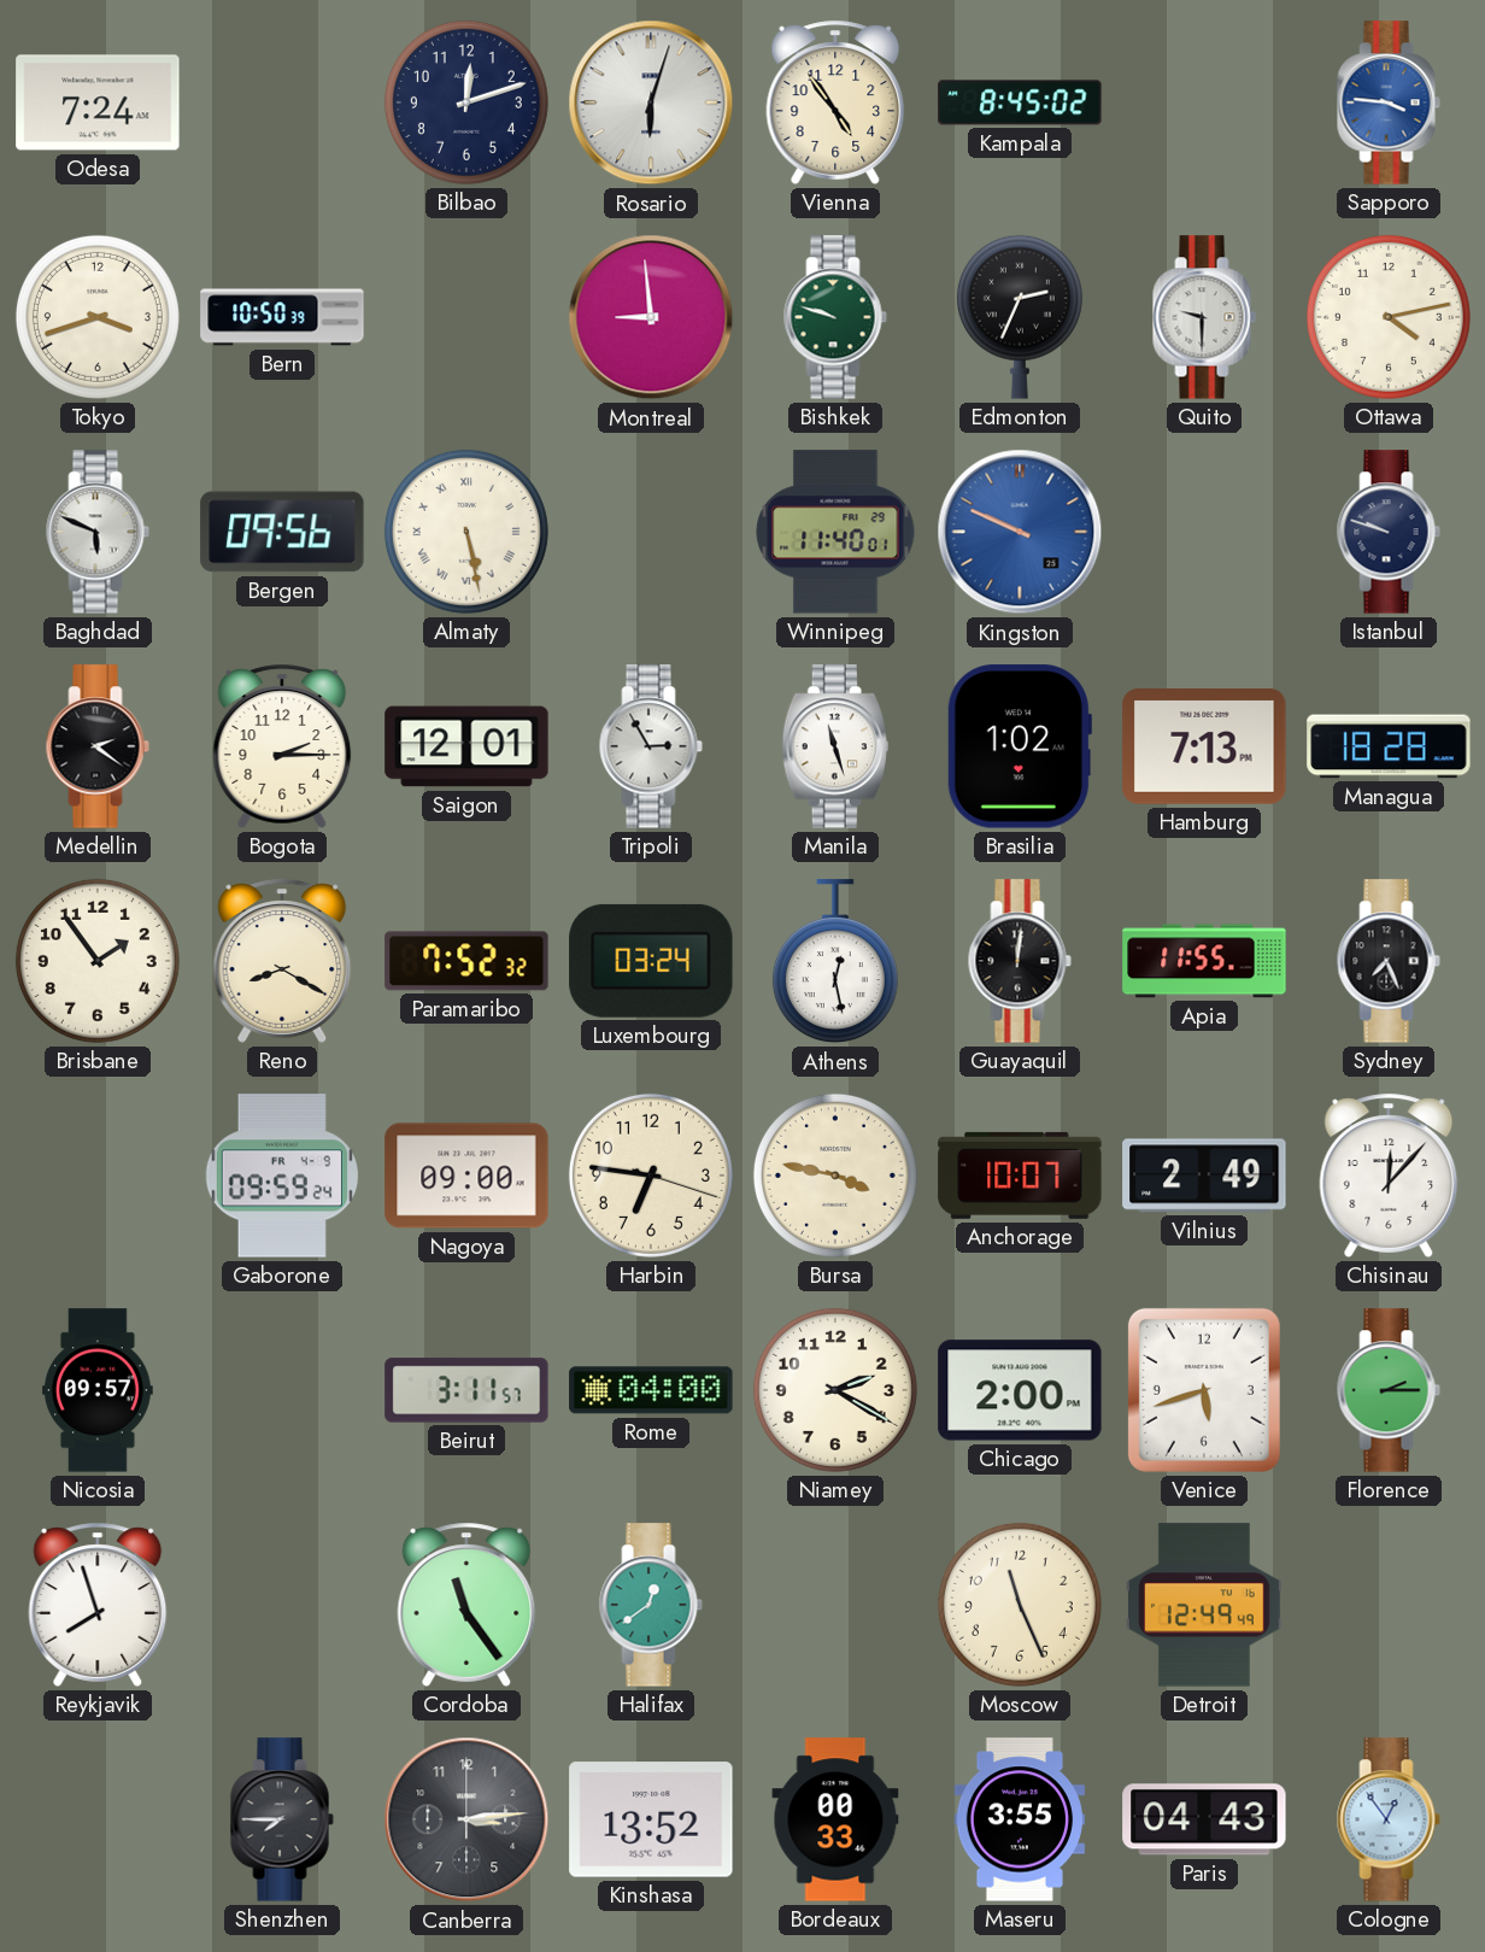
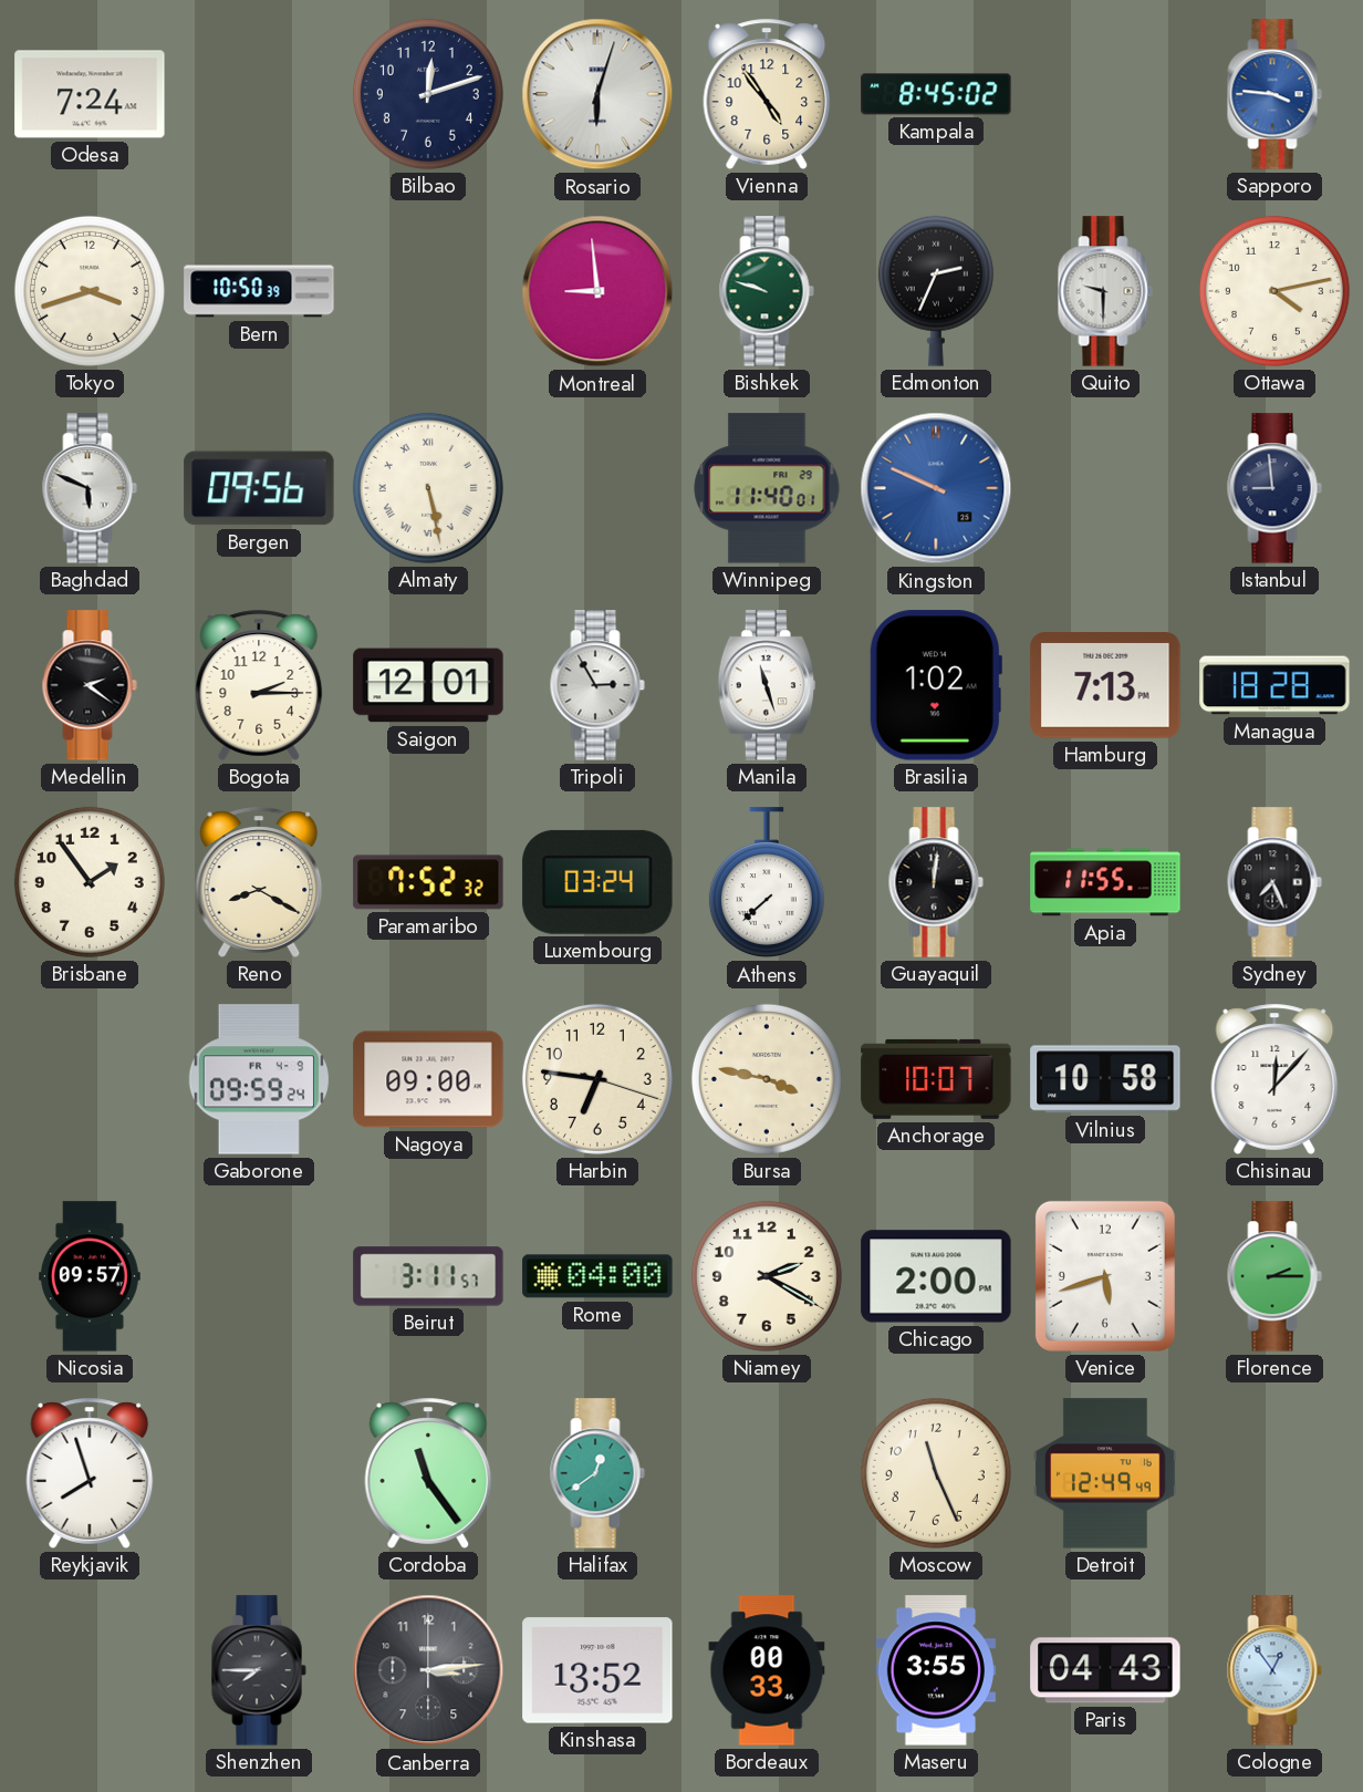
Istanbul: 9:48 -> 8:59
Athens: 12:28 -> 7:38
Vilnius: 2:49 -> 10:58
